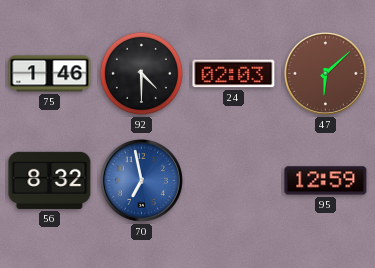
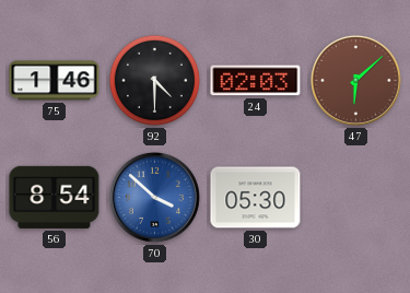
56: 8:32 -> 8:54
70: 6:58 -> 3:52
30: none -> 05:30
95: 12:59 -> none
